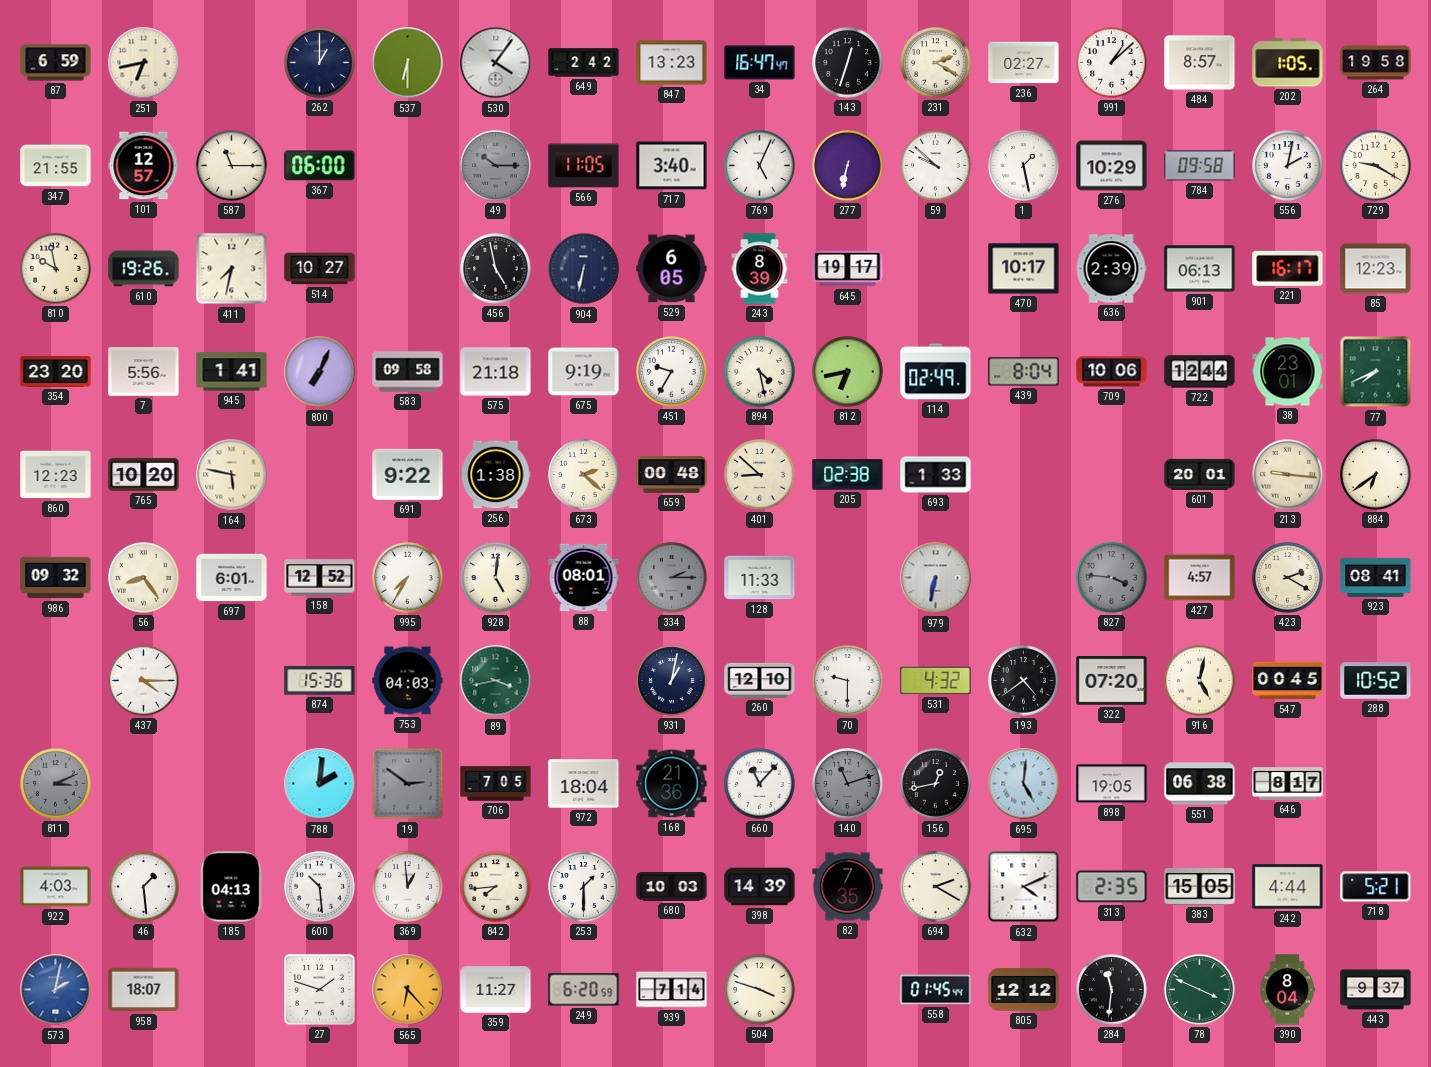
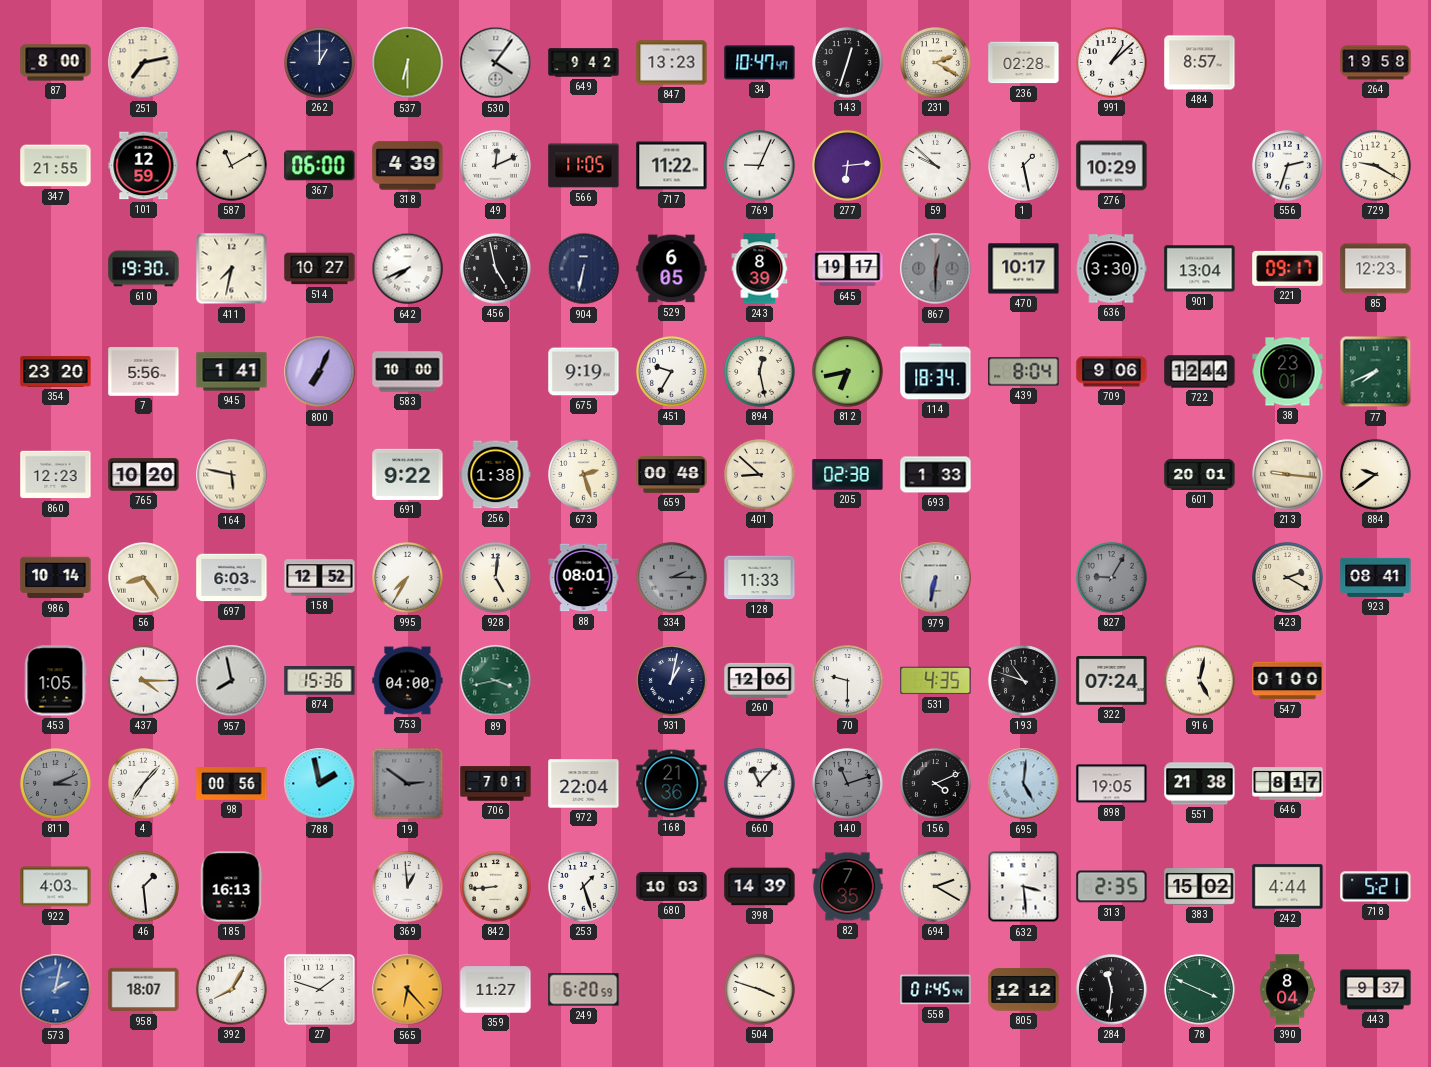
87: 6:59 -> 8:00
251: 6:43 -> 7:13
649: 2:42 -> 9:42
34: 16:47 -> 10:47
236: 02:27 -> 02:28
202: 1:05 -> none
101: 12:57 -> 12:59
587: 11:15 -> 11:10
318: none -> 4:39
49: 10:15 -> 12:11
49 dial: grey -> white
717: 3:40 -> 11:22
769: 5:04 -> 9:04
277: 6:32 -> 6:14
784: 09:58 -> none
556: 2:02 -> 2:33
810: 9:58 -> none
610: 19:26 -> 19:30
642: none -> 7:41
867: none -> 12:30
636: 2:39 -> 3:30
901: 06:13 -> 13:04
221: 16:17 -> 09:17
583: 09:58 -> 10:00
575: 21:18 -> none
894: 4:28 -> 12:28
114: 02:49 -> 18:34
709: 10:06 -> 9:06
673: 2:22 -> 2:27
884: 6:39 -> 9:39
986: 09:32 -> 10:14
697: 6:01 -> 6:03
827: 3:46 -> 9:05
427: 4:57 -> none
453: none -> 1:05
957: none -> 7:58
753: 04:03 -> 04:00
260: 12:10 -> 12:06
531: 4:32 -> 4:35
193: 4:39 -> 10:48
322: 07:20 -> 07:24
547: 00:45 -> 01:00
288: 10:52 -> none
4: none -> 7:07
98: none -> 00:56
788: 2:01 -> 1:58
706: 7:05 -> 7:01
972: 18:04 -> 22:04
156: 12:43 -> 4:11
551: 06:38 -> 21:38
185: 04:13 -> 16:13
600: 10:29 -> none
842: 7:44 -> 8:44
253: 1:30 -> 1:27
632: 4:11 -> 3:29
383: 15:05 -> 15:02
392: none -> 8:05
939: 7:14 -> none
